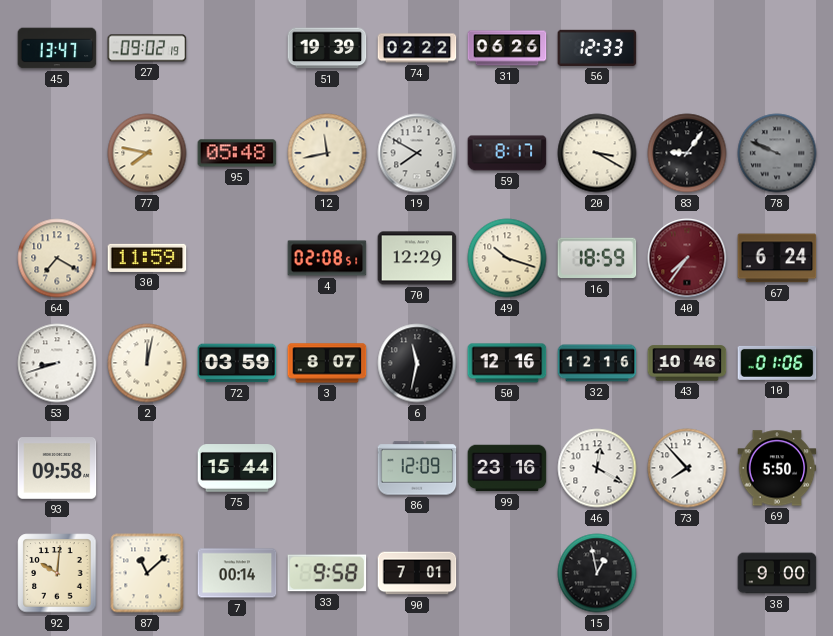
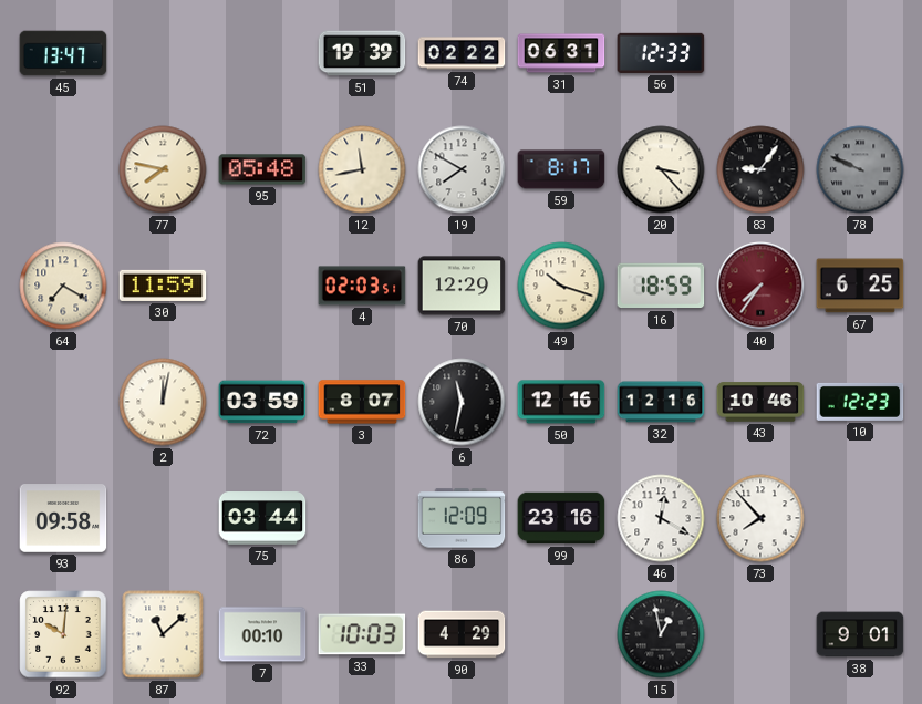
27: 09:02 -> none
31: 06:26 -> 06:31
20: 3:20 -> 3:23
4: 02:08 -> 02:03
67: 6:24 -> 6:25
53: 8:42 -> none
10: 01:06 -> 12:23
75: 15:44 -> 03:44
69: 5:50 -> none
7: 00:14 -> 00:10
33: 9:58 -> 10:03
90: 7:01 -> 4:29
38: 9:00 -> 9:01
